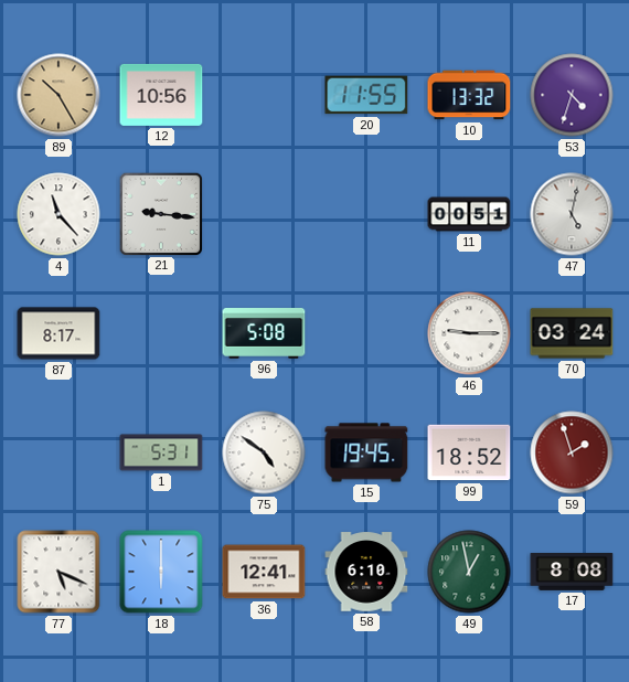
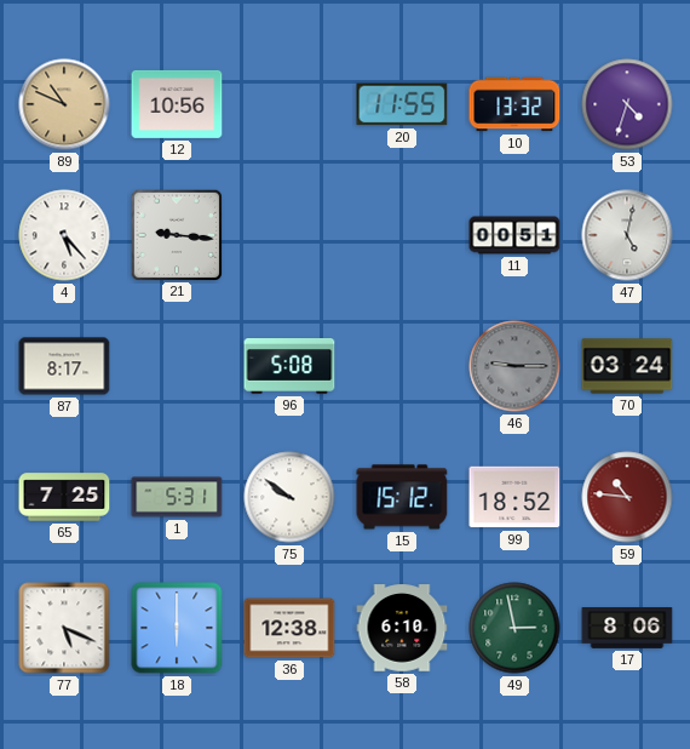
89: 10:25 -> 10:49
4: 11:23 -> 5:23
46 dial: white -> grey
65: none -> 7:25
75: 4:51 -> 9:51
15: 19:45 -> 15:12
59: 1:57 -> 10:46
36: 12:41 -> 12:38
49: 12:58 -> 2:58
17: 8:08 -> 8:06
